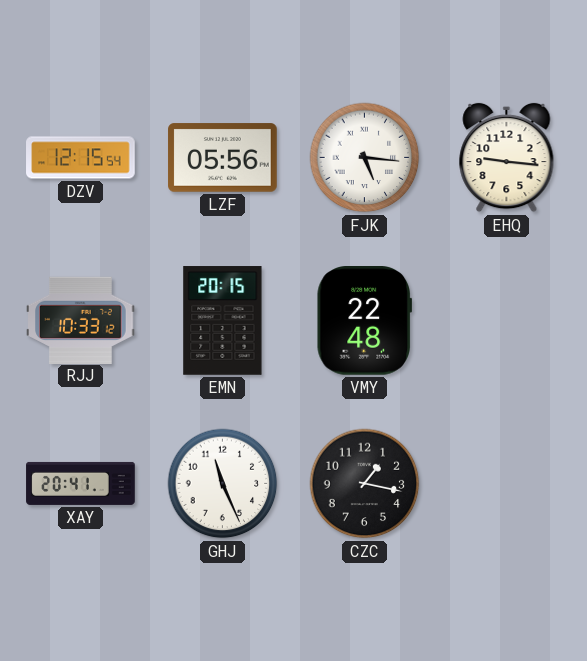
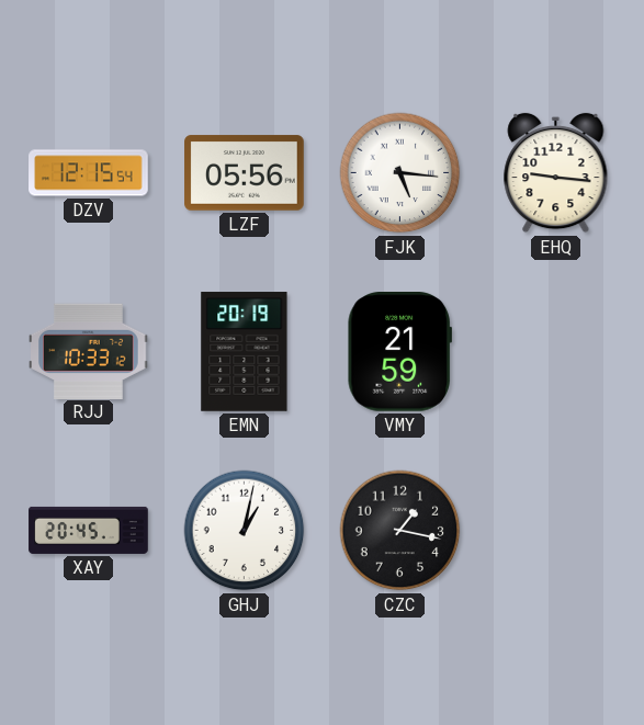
EMN: 20:15 -> 20:19
VMY: 22:48 -> 21:59
XAY: 20:41 -> 20:45
GHJ: 11:26 -> 1:02
